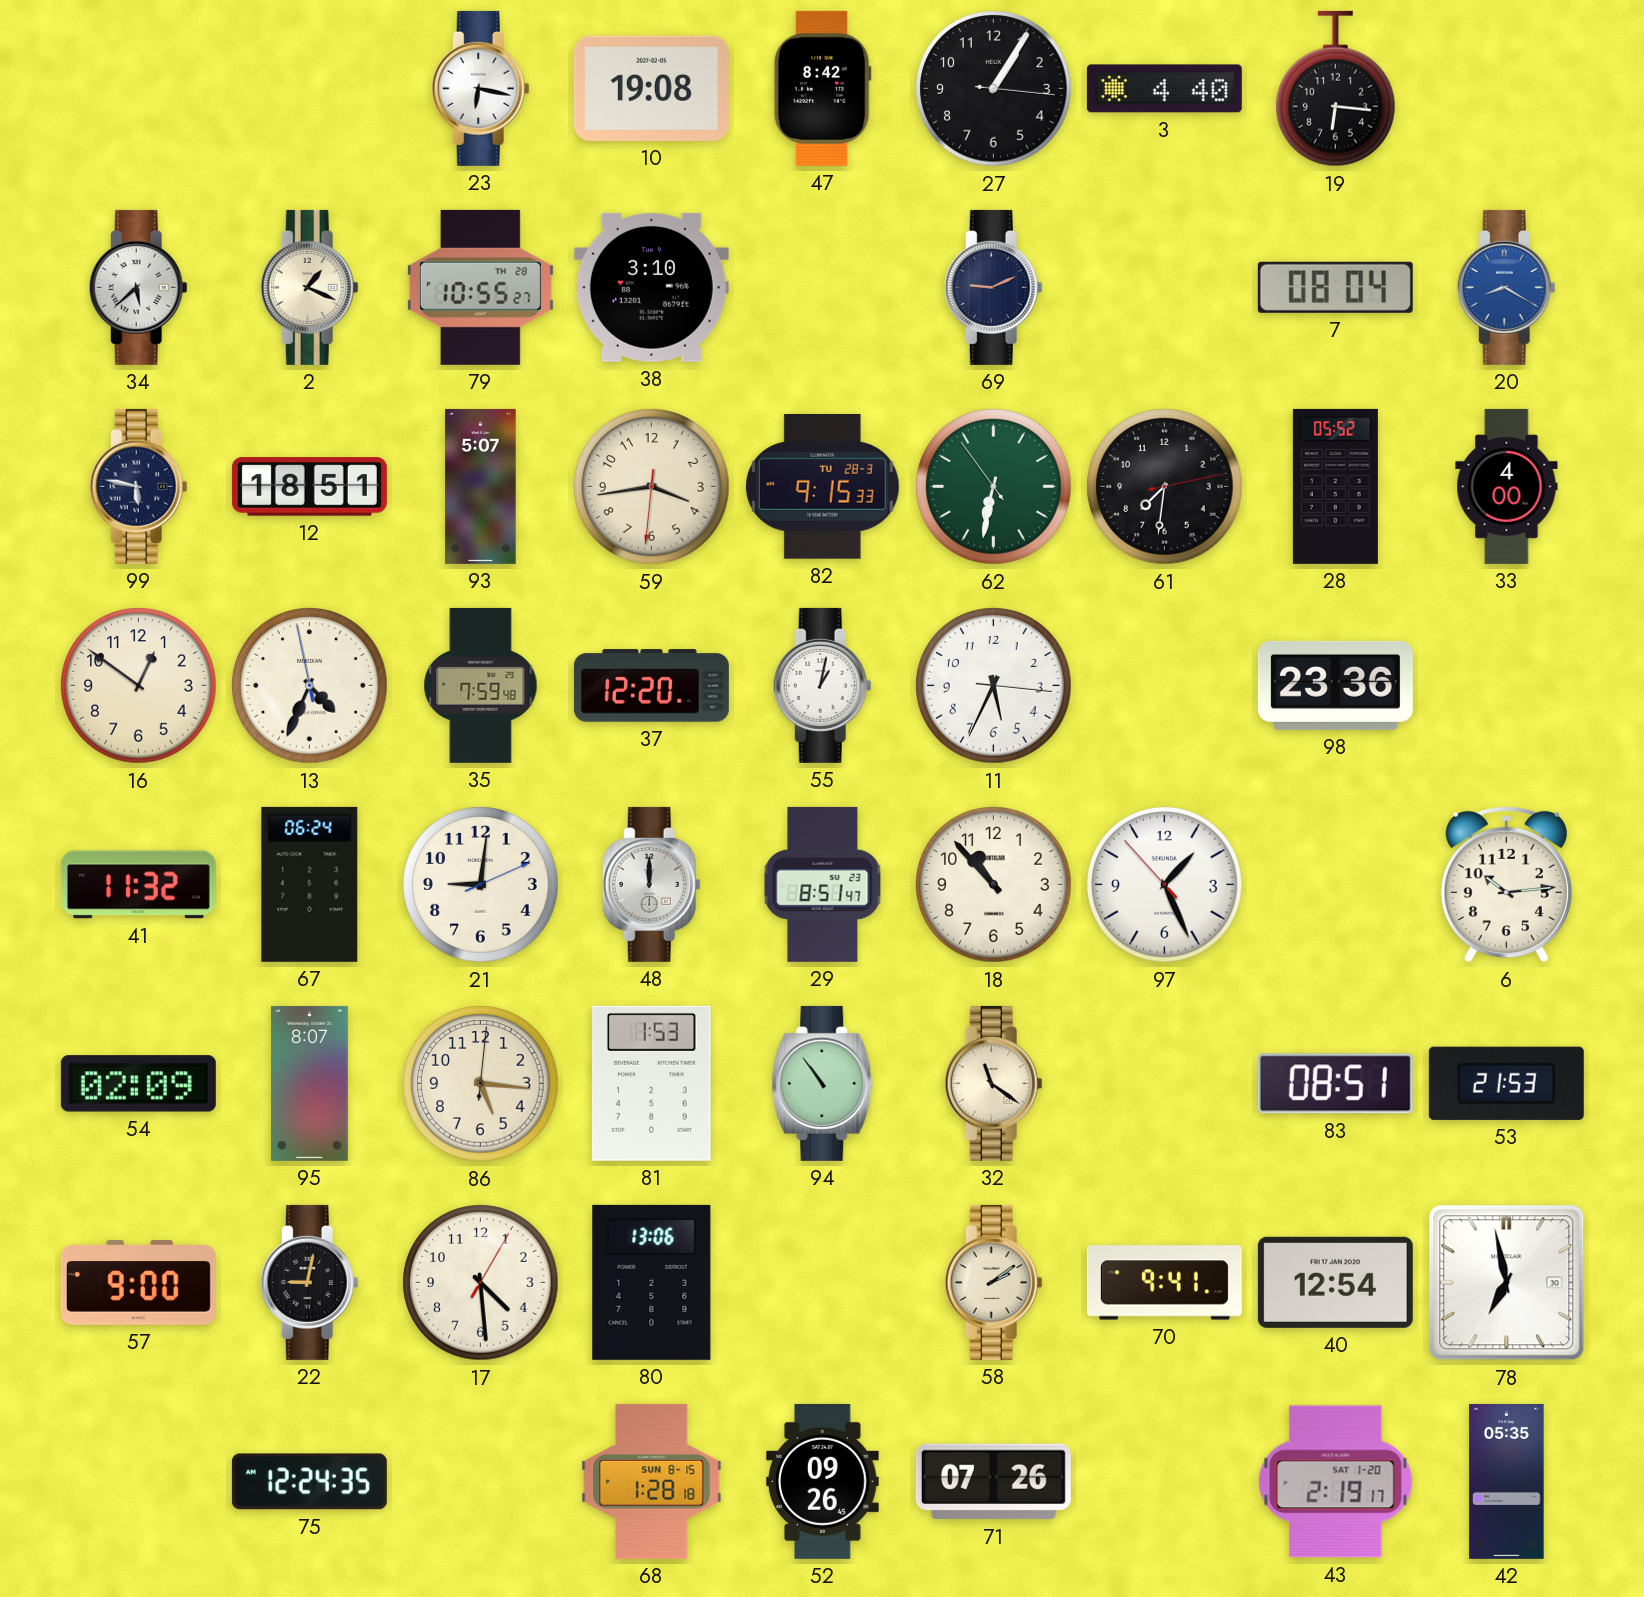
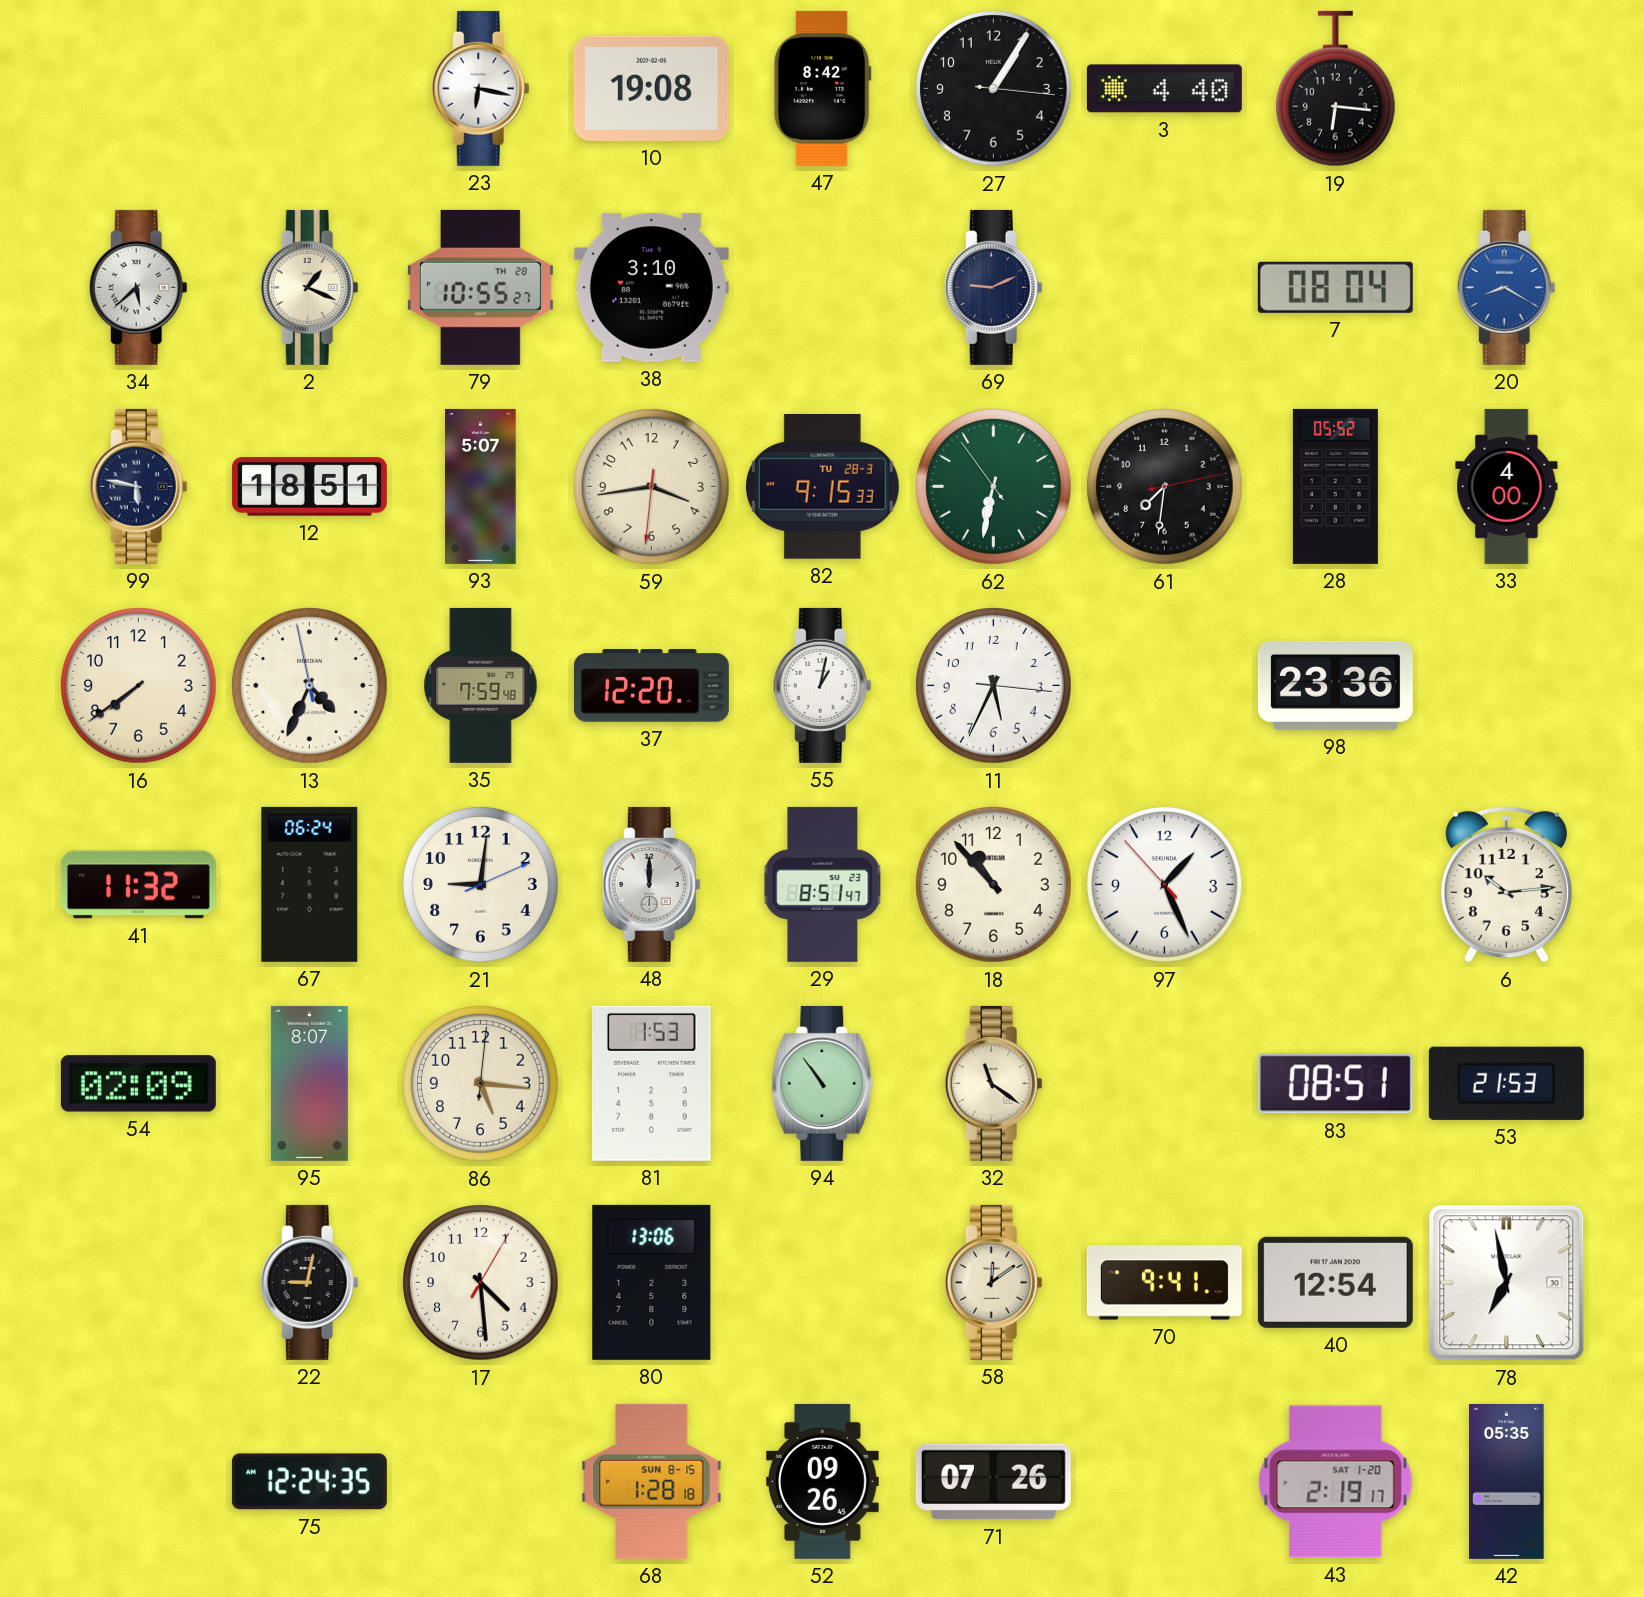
16: 12:51 -> 7:39
57: 9:00 -> none
58: 2:09 -> 12:09
